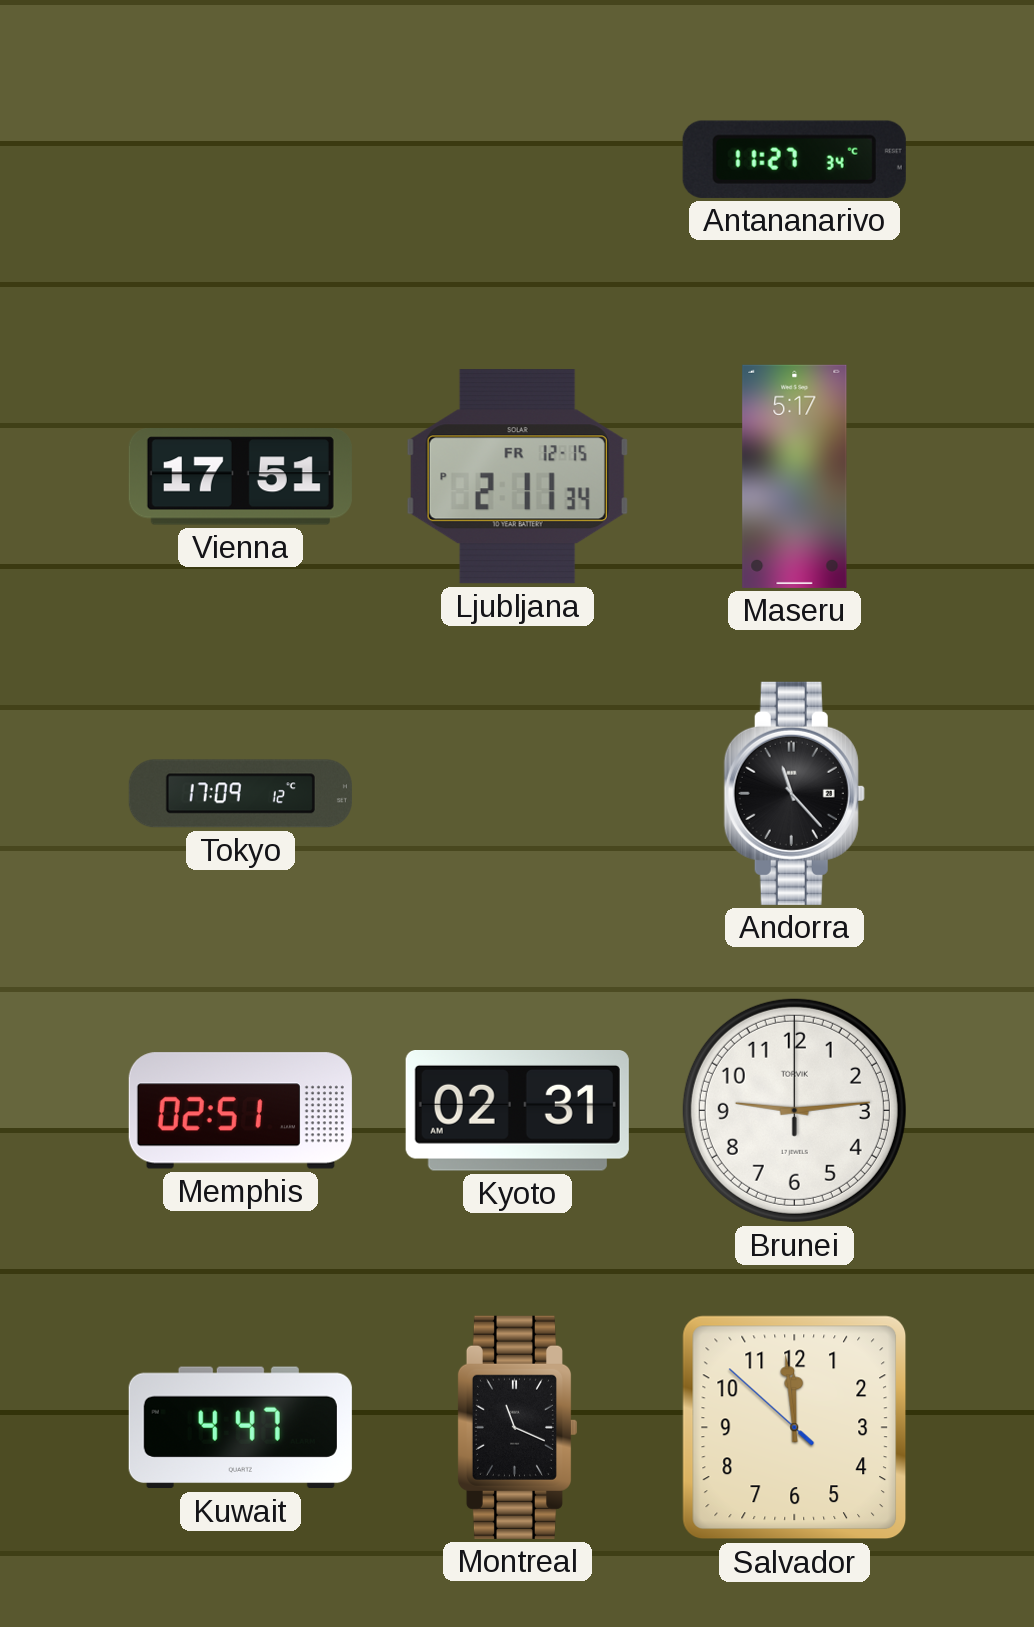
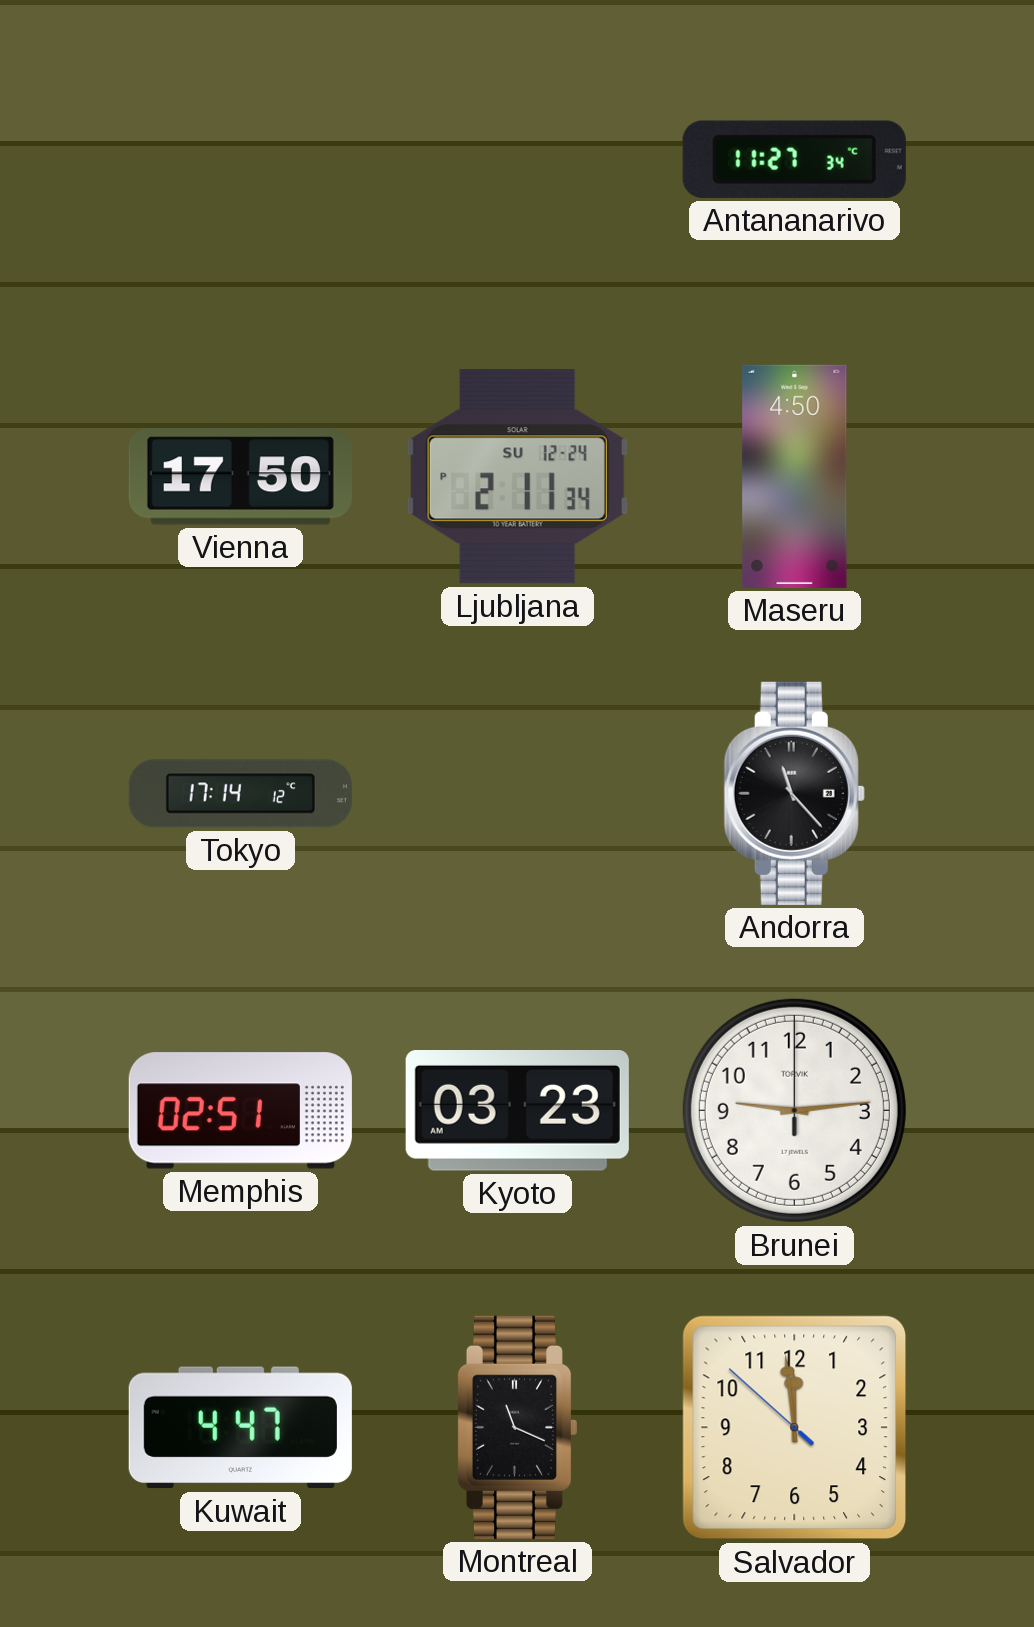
Vienna: 17:51 -> 17:50
Ljubljana date: FR 12-15 -> SU 12-24
Maseru: 5:17 -> 4:50
Tokyo: 17:09 -> 17:14
Kyoto: 02:31 -> 03:23
